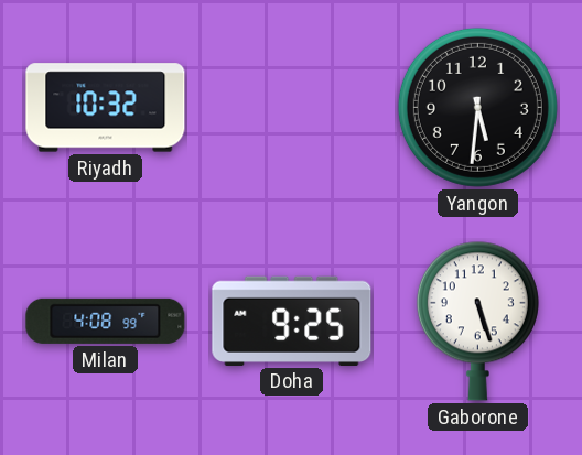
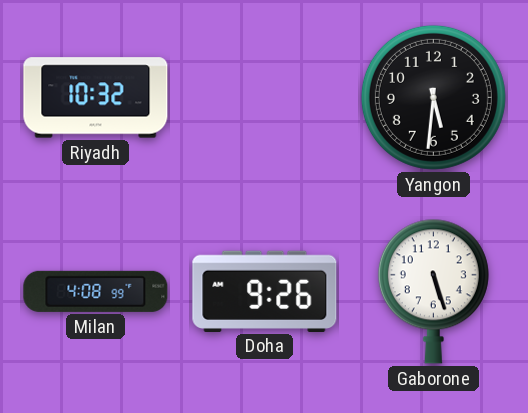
Doha: 9:25 -> 9:26
